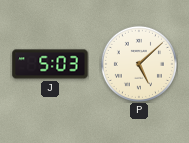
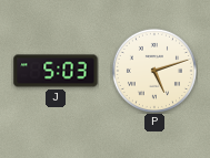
P: 5:08 -> 5:12
